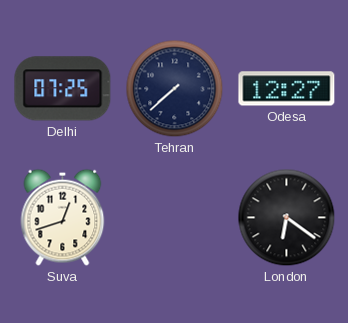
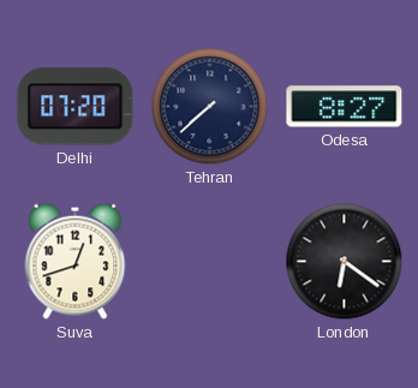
Delhi: 07:25 -> 07:20
Odesa: 12:27 -> 8:27
